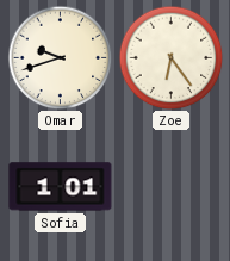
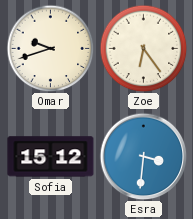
Sofia: 1:01 -> 15:12
Esra: none -> 3:31
